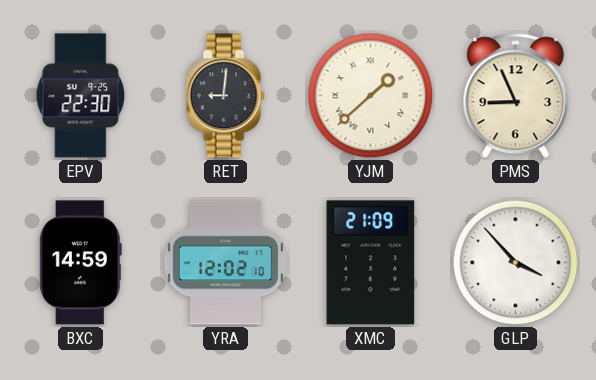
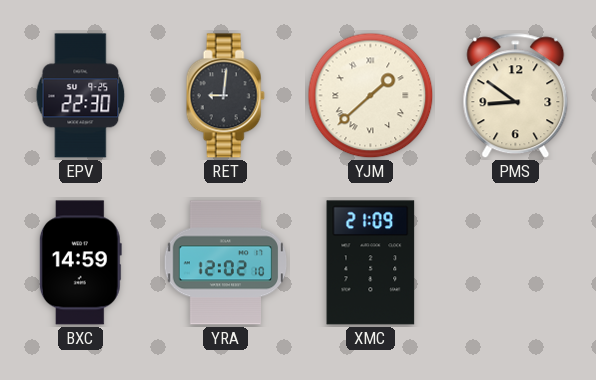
PMS: 8:56 -> 8:51
GLP: 3:53 -> none
